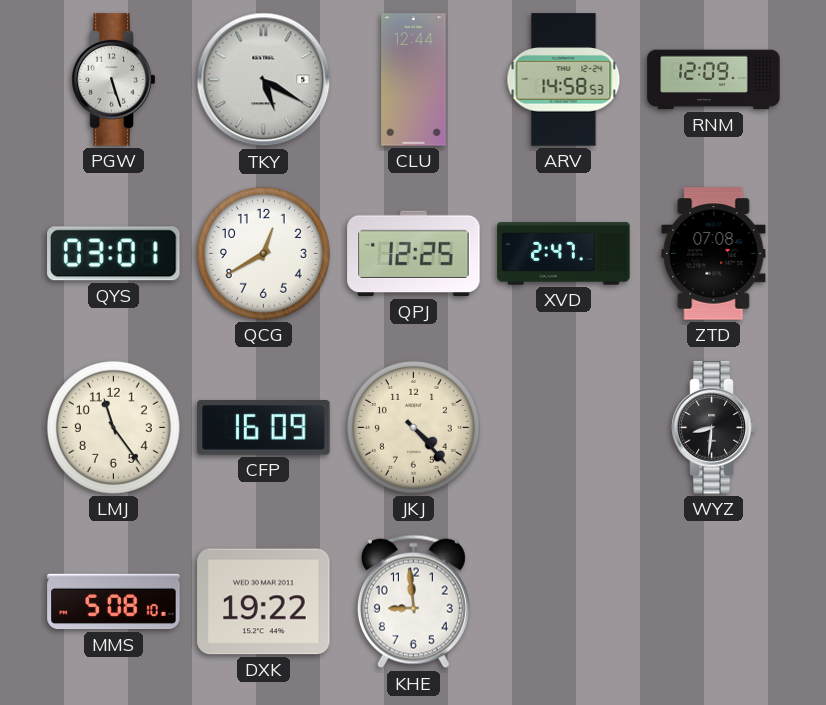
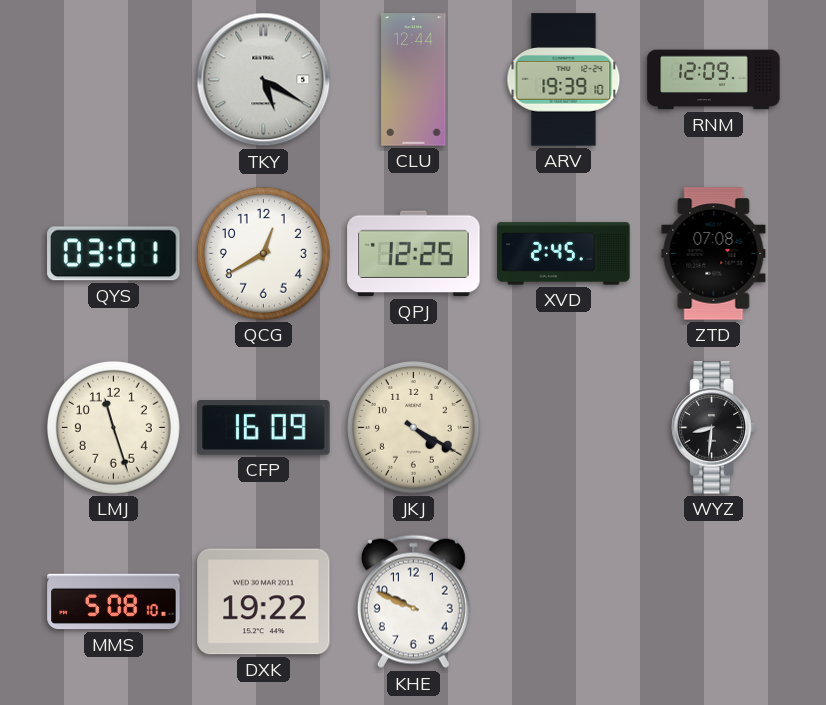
PGW: 5:27 -> none
ARV: 14:58 -> 19:39
XVD: 2:47 -> 2:45
LMJ: 11:24 -> 11:27
JKJ: 4:23 -> 4:20
KHE: 8:59 -> 9:49
